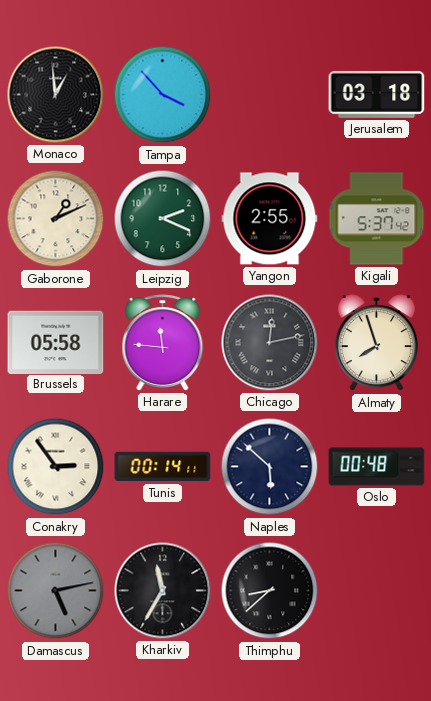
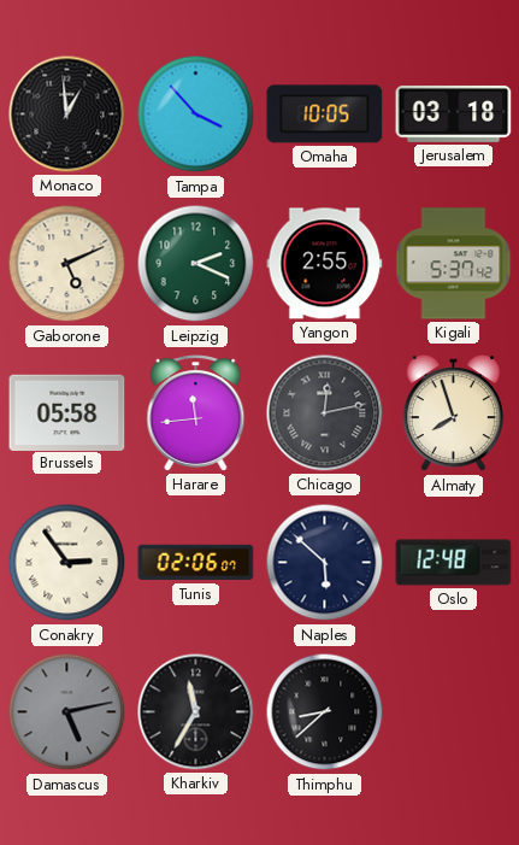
Omaha: none -> 10:05
Gaborone: 1:11 -> 5:11
Harare: 11:46 -> 11:44
Tunis: 00:14 -> 02:06
Oslo: 00:48 -> 12:48
